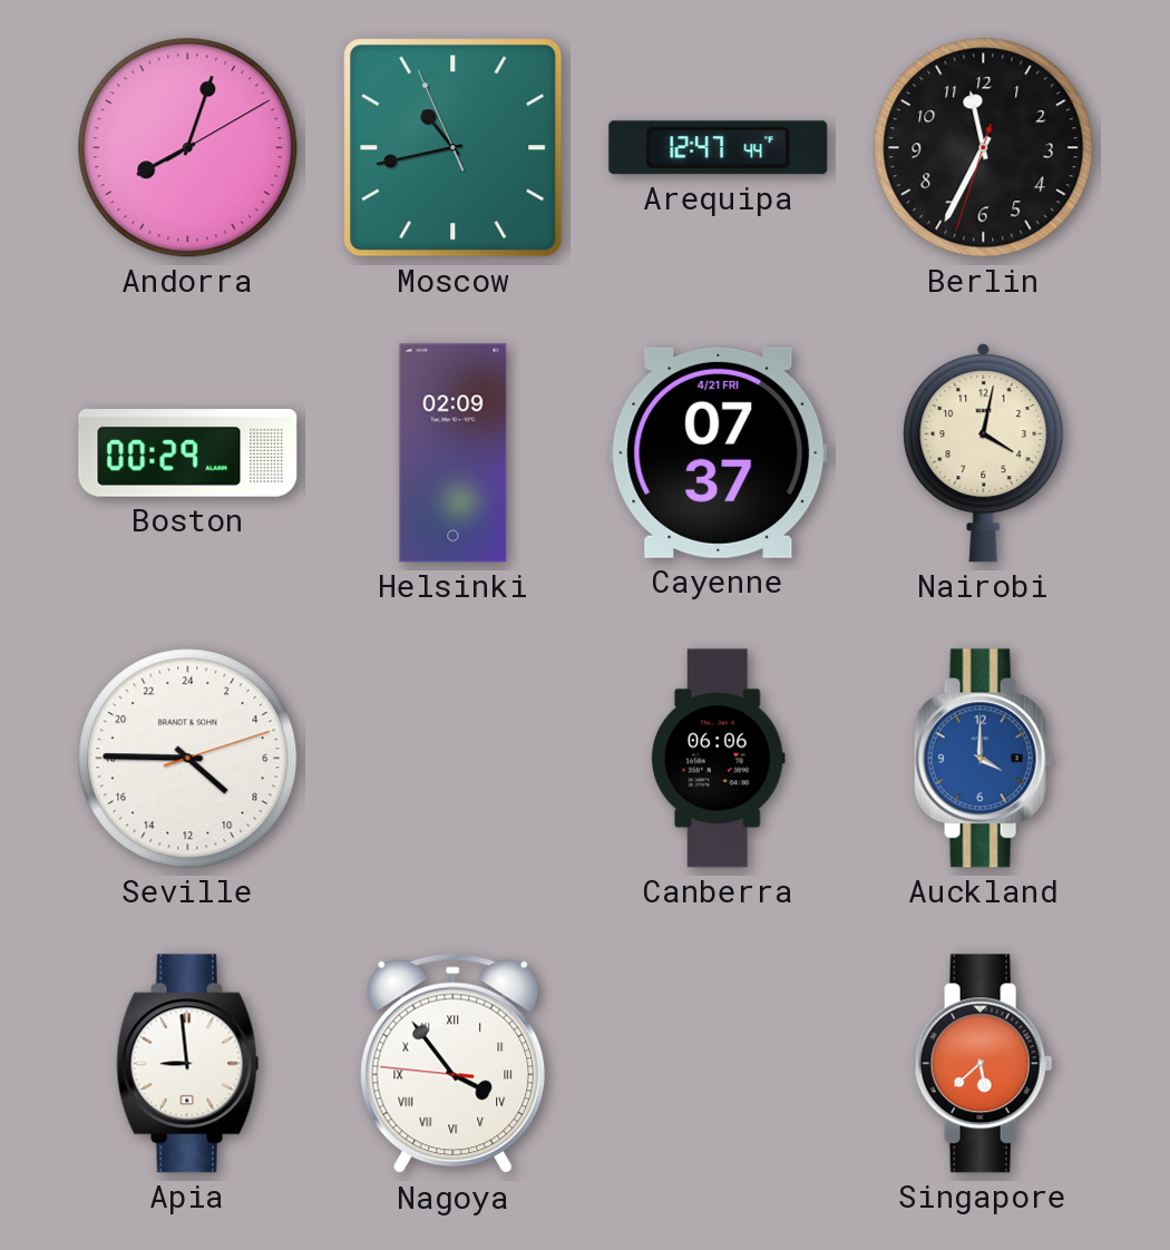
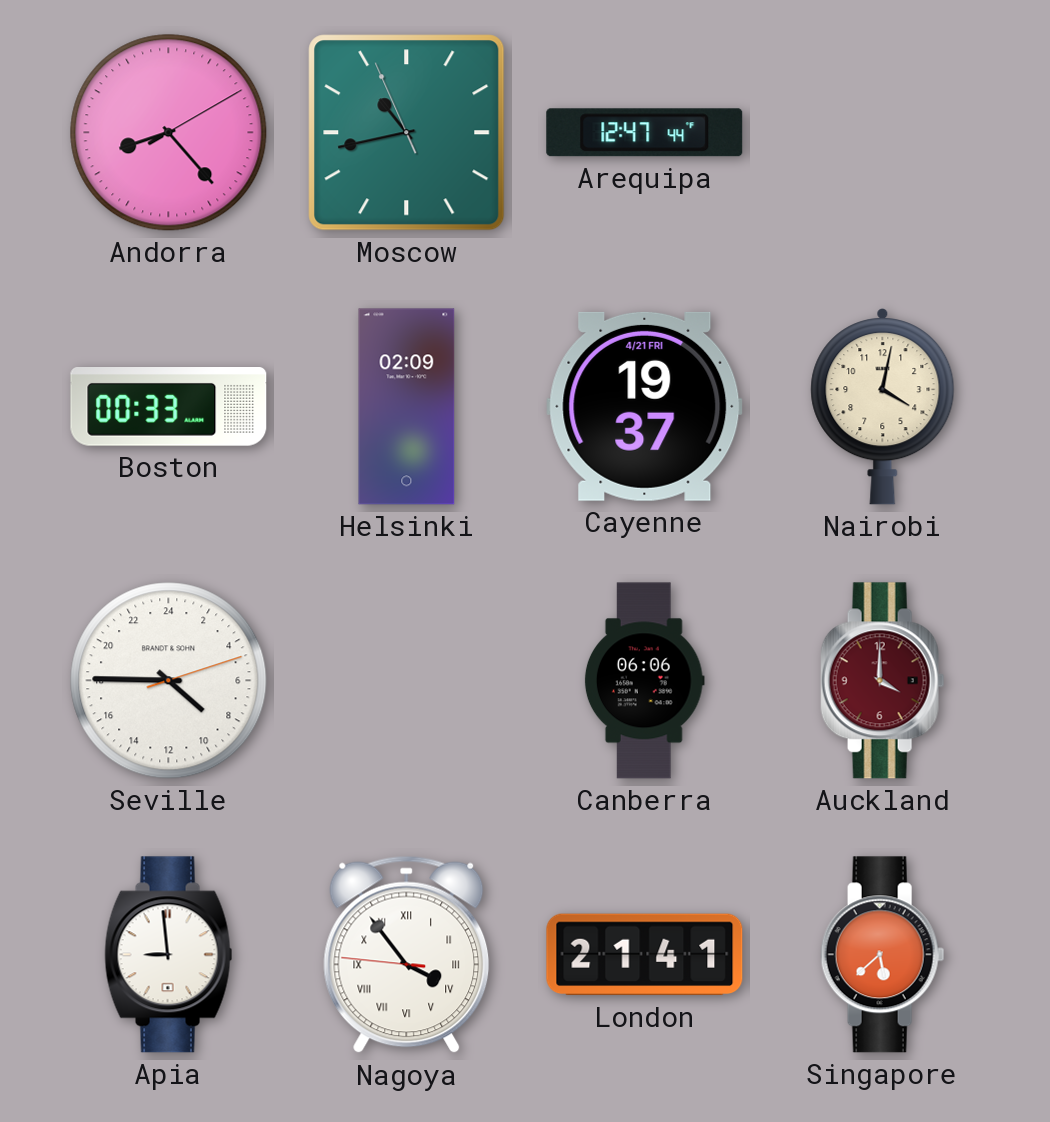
Andorra: 8:03 -> 8:23
Berlin: 11:34 -> none
Boston: 00:29 -> 00:33
Cayenne: 07:37 -> 19:37
Auckland dial: blue -> burgundy
London: none -> 21:41
